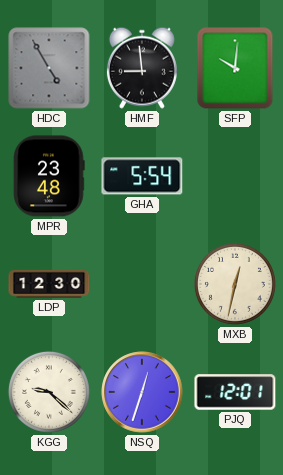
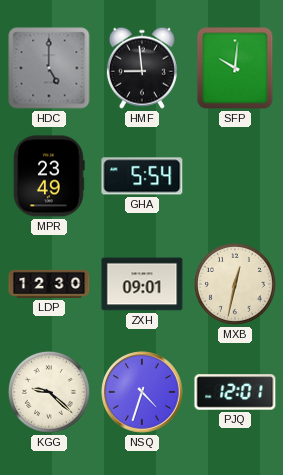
HDC: 4:55 -> 5:00
MPR: 23:48 -> 23:49
ZXH: none -> 09:01
NSQ: 12:33 -> 4:33
